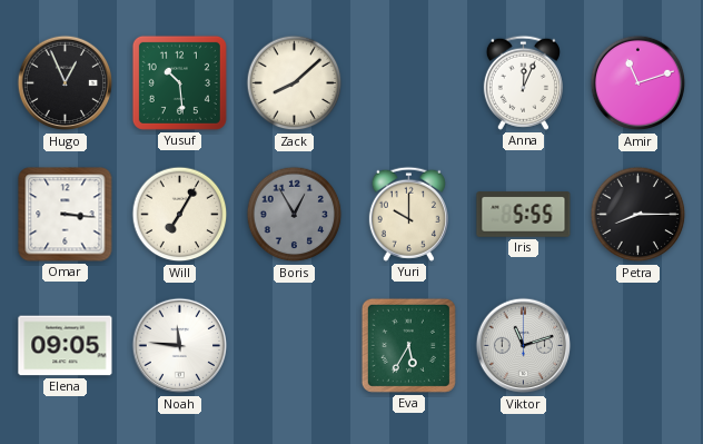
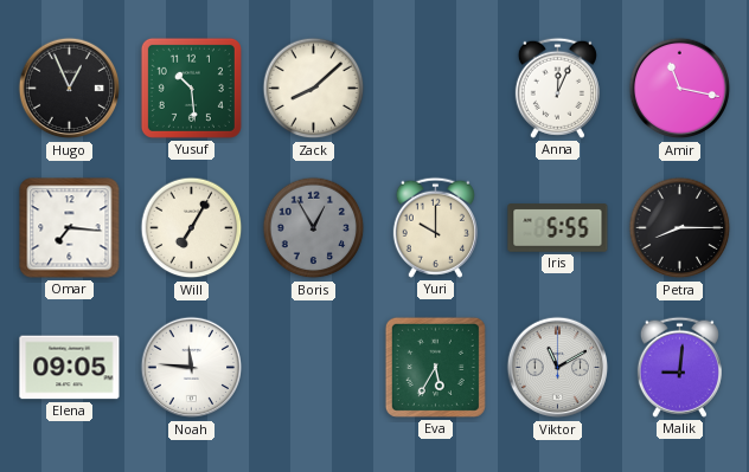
Amir: 11:12 -> 11:17
Omar: 3:16 -> 7:16
Viktor: 11:12 -> 11:10
Malik: none -> 9:01
